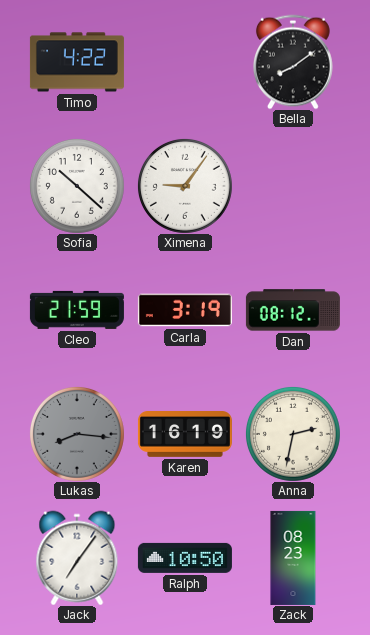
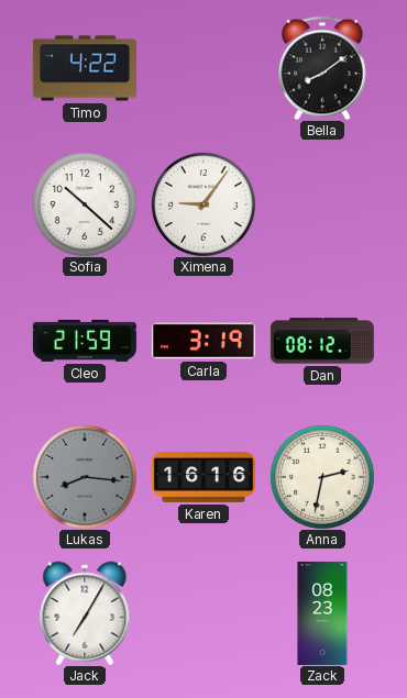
Karen: 16:19 -> 16:16
Jack: 7:06 -> 7:05
Ralph: 10:50 -> none
